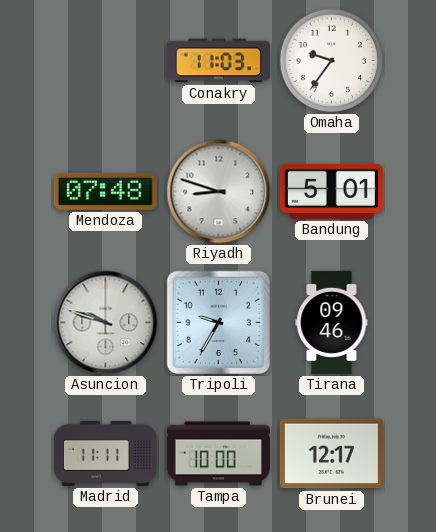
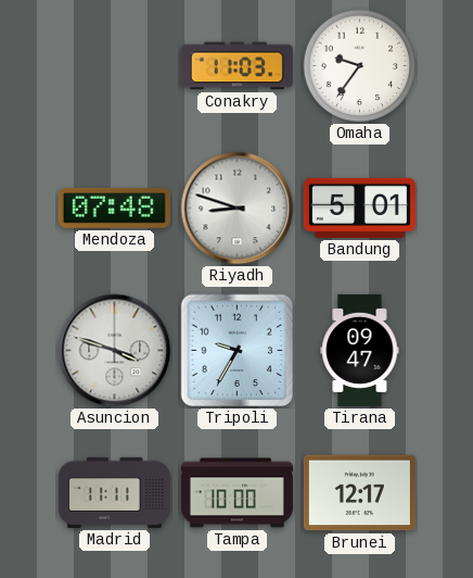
Asuncion: 9:48 -> 3:48
Tirana: 09:46 -> 09:47
